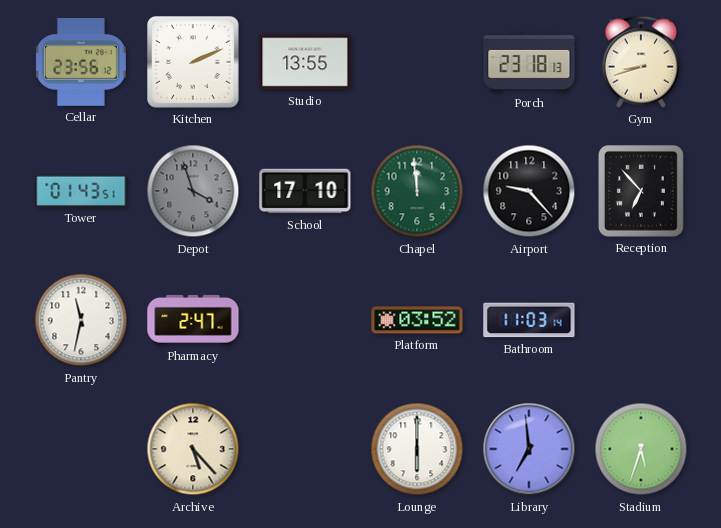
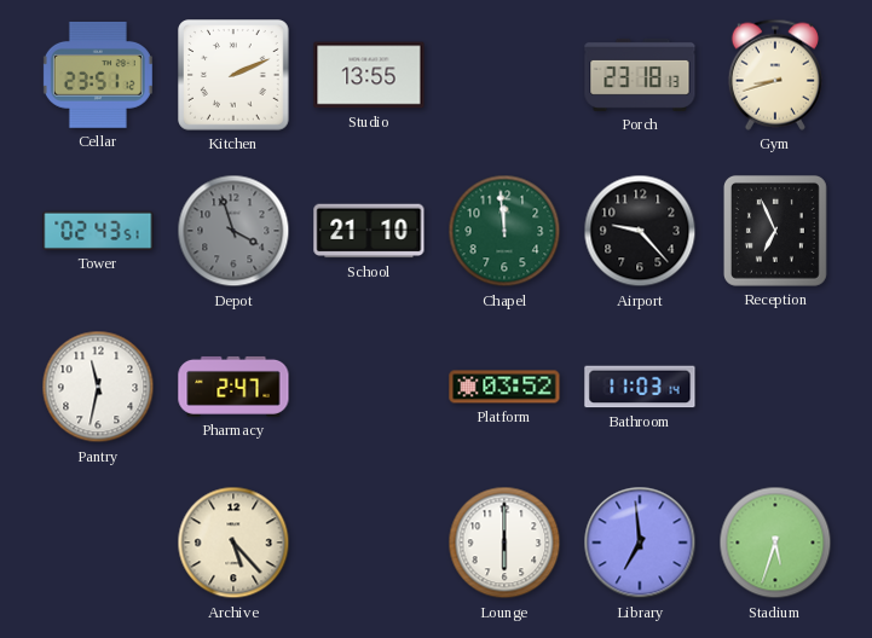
Cellar: 23:56 -> 23:51
Tower: 01:43 -> 02:43
School: 17:10 -> 21:10
Reception: 6:53 -> 6:56
